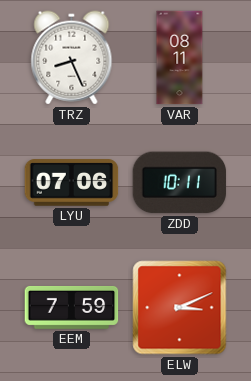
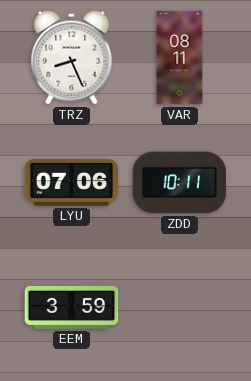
EEM: 7:59 -> 3:59
ELW: 3:11 -> none
